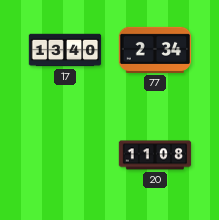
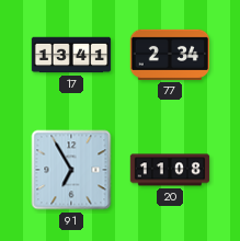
17: 13:40 -> 13:41
91: none -> 6:55
